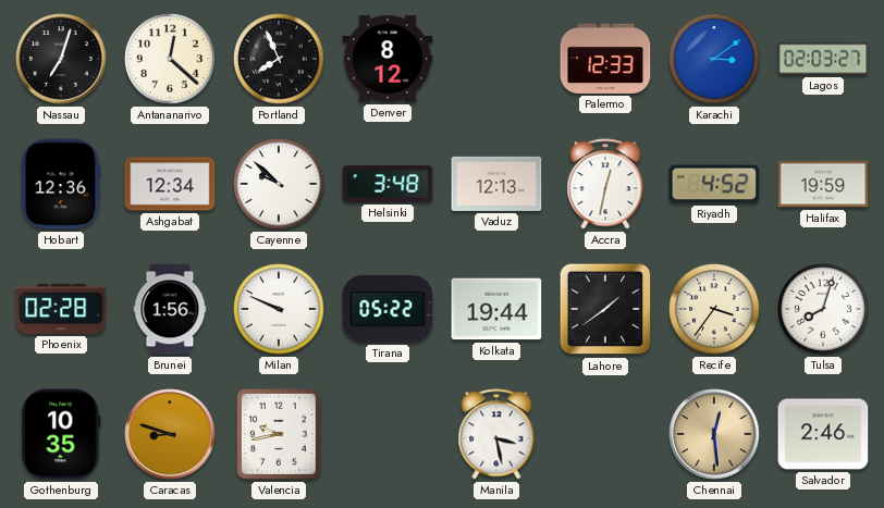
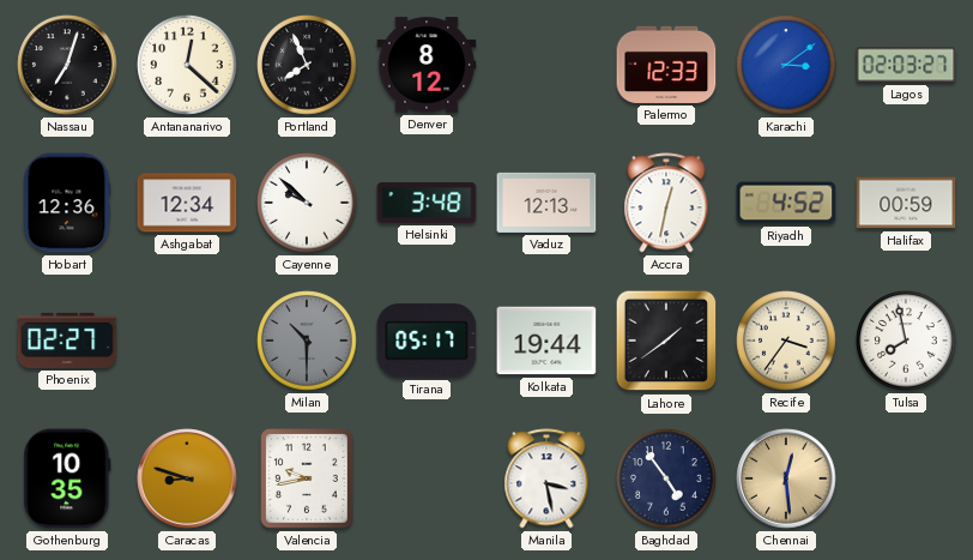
Halifax: 19:59 -> 00:59
Phoenix: 02:28 -> 02:27
Brunei: 1:56 -> none
Milan: 9:49 -> 10:30
Milan dial: white -> grey
Tirana: 05:22 -> 05:17
Tulsa: 8:03 -> 7:58
Baghdad: none -> 4:54
Salvador: 2:46 -> none
